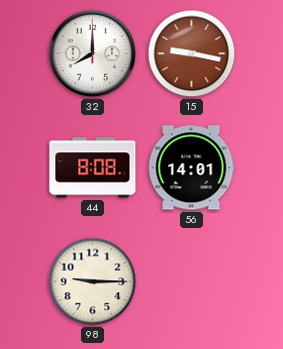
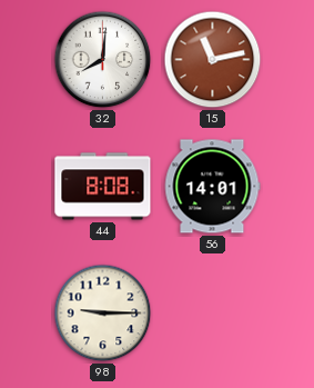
32: 8:00 -> 8:01
15: 9:17 -> 11:13
